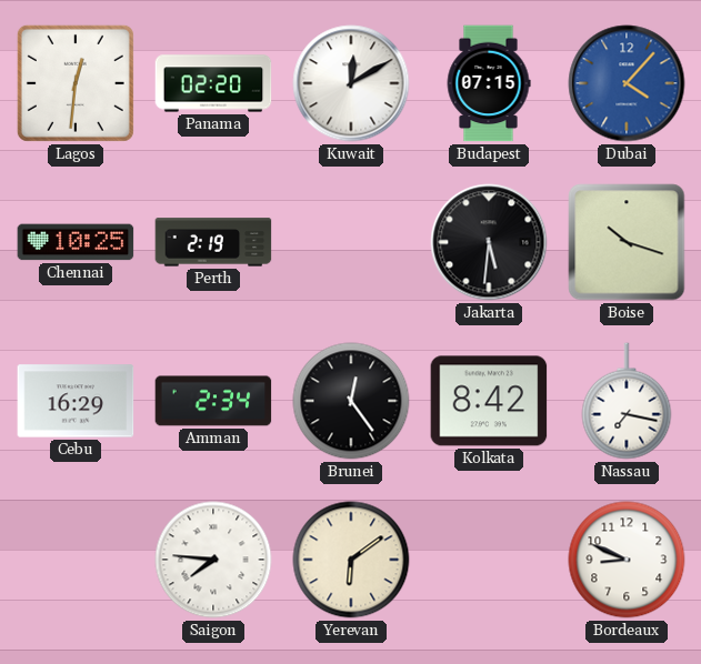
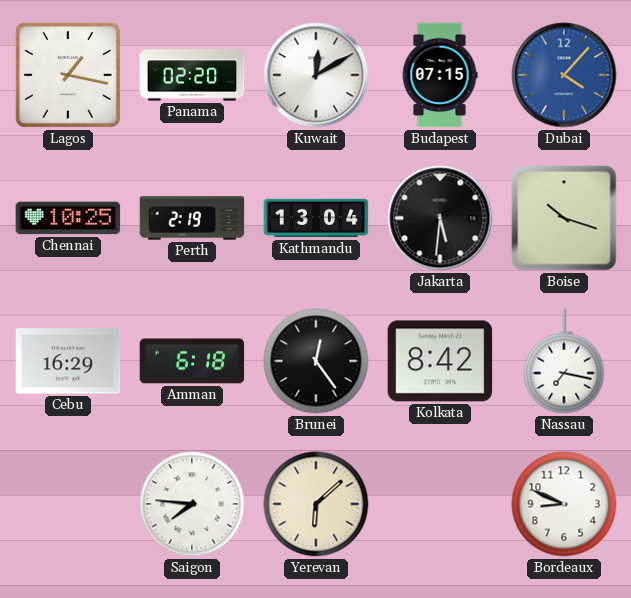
Lagos: 12:31 -> 1:17
Kathmandu: none -> 13:04
Amman: 2:34 -> 6:18
Yerevan: 6:09 -> 6:08
